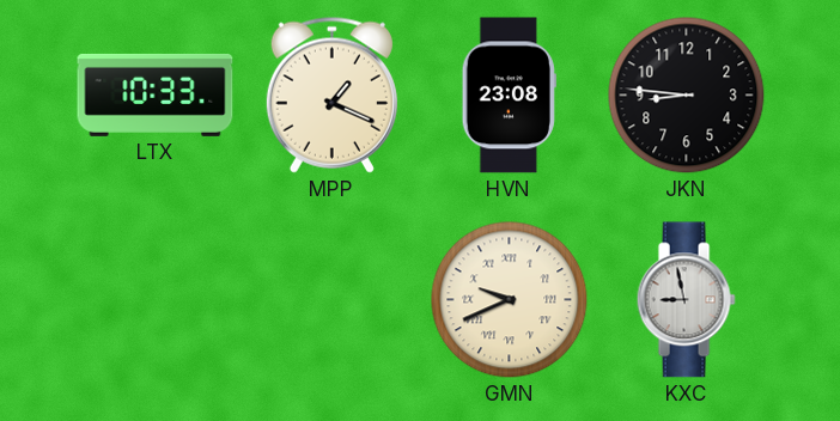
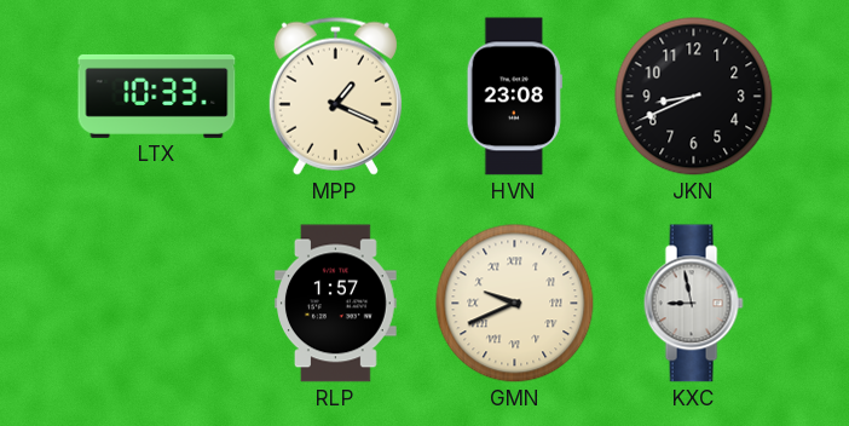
JKN: 8:46 -> 8:41
RLP: none -> 1:57
